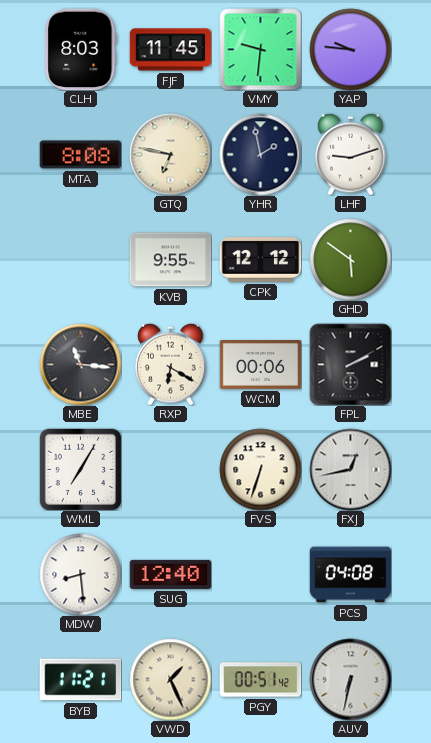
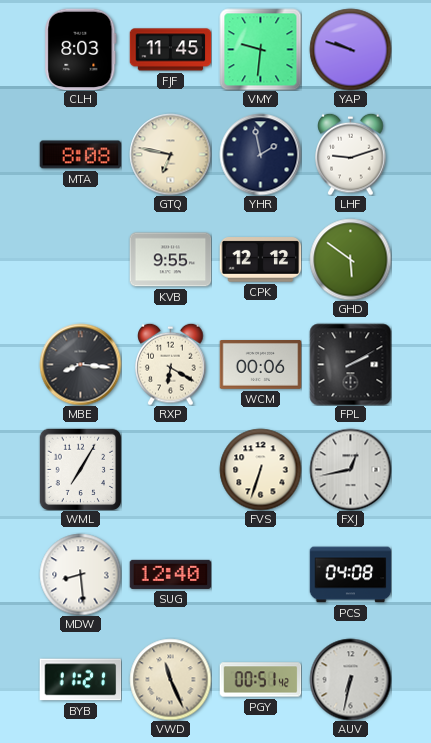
YAP: 9:46 -> 9:48
MBE: 11:16 -> 8:16
VWD: 1:26 -> 11:26
